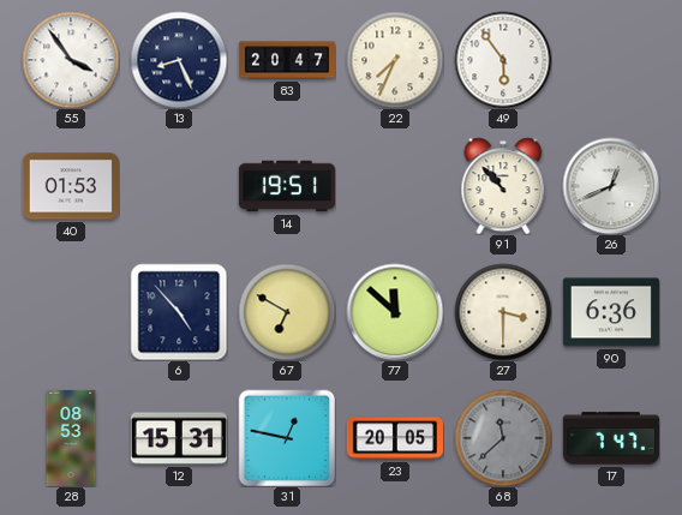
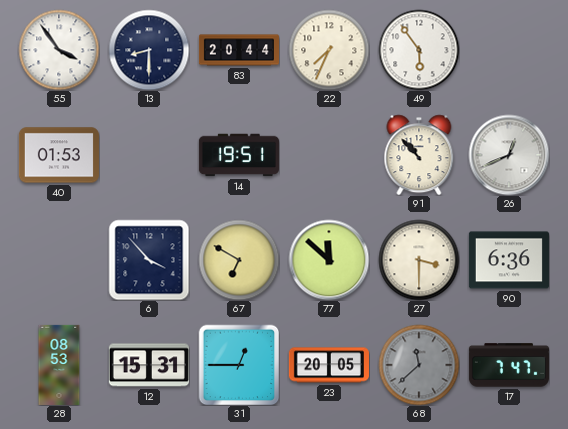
13: 8:26 -> 8:30
83: 20:47 -> 20:44
6: 4:53 -> 3:53
31: 12:47 -> 12:45
